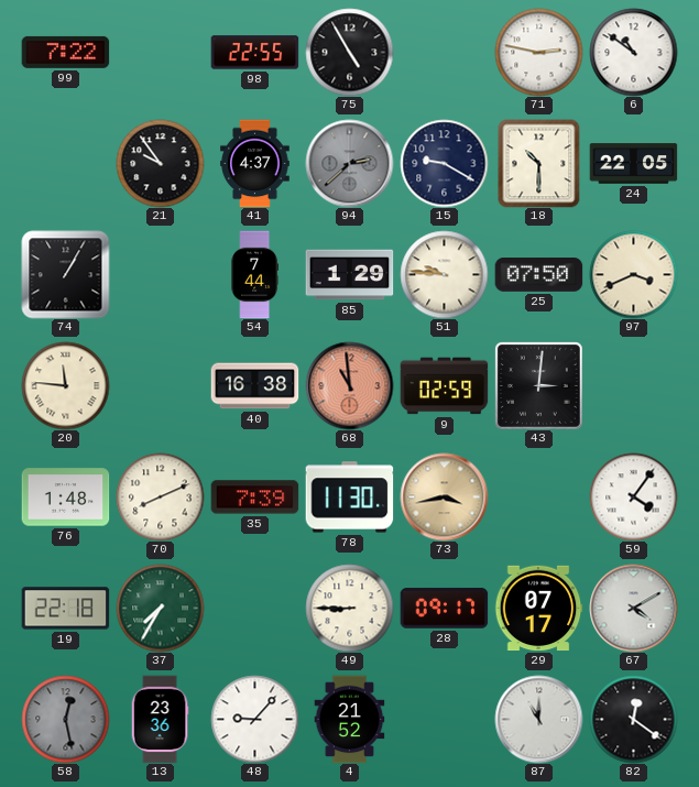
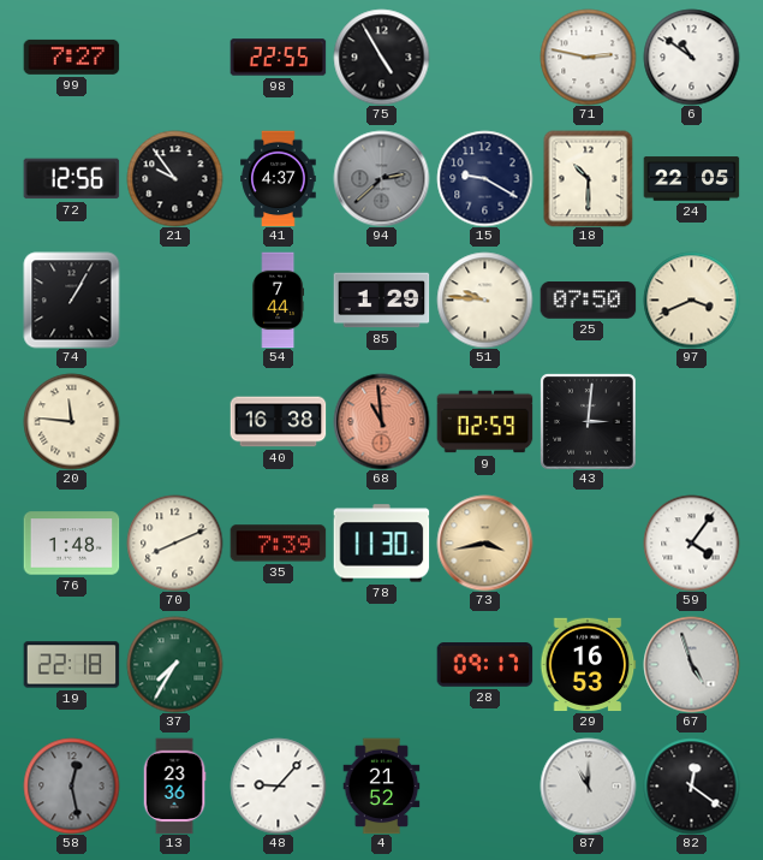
99: 7:22 -> 7:27
72: none -> 12:56
49: 8:45 -> none
29: 07:17 -> 16:53
67: 4:10 -> 4:57
